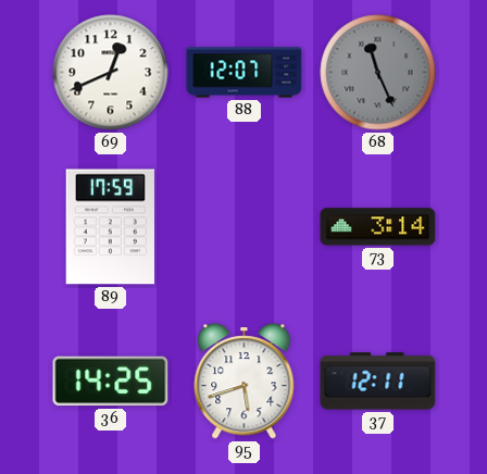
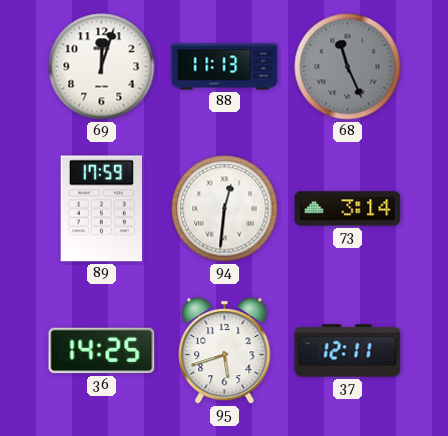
69: 12:41 -> 12:03
88: 12:07 -> 11:13
94: none -> 12:31
